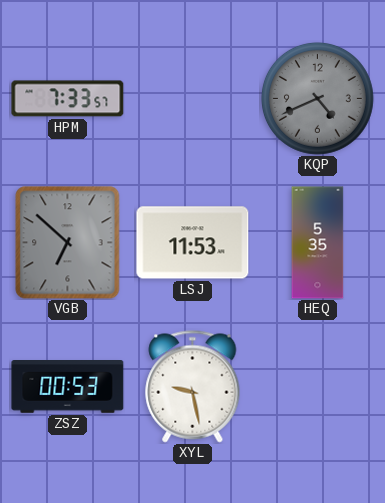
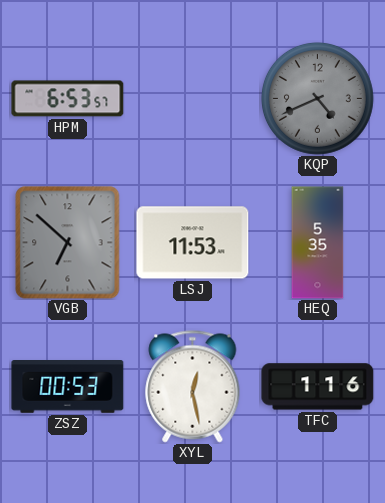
HPM: 7:33 -> 6:53
XYL: 9:28 -> 12:28
TFC: none -> 1:16
